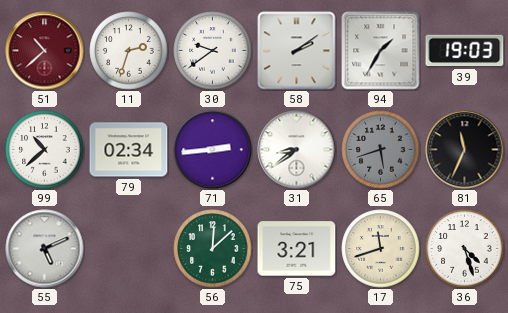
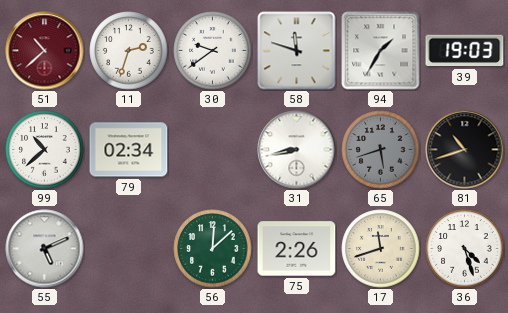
58: 2:09 -> 11:48
71: 2:44 -> none
31: 8:39 -> 8:43
81: 11:34 -> 10:42
75: 3:21 -> 2:26
